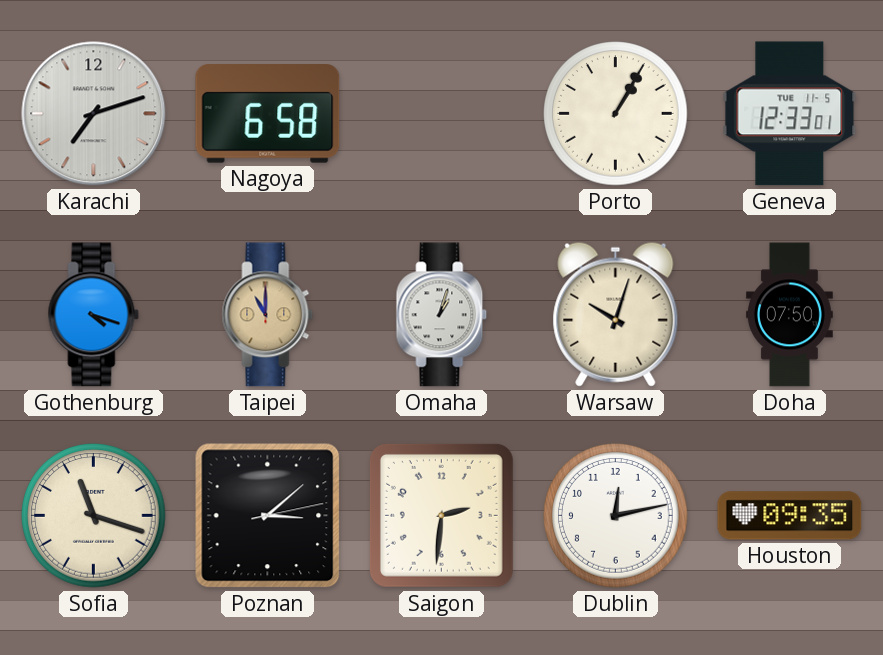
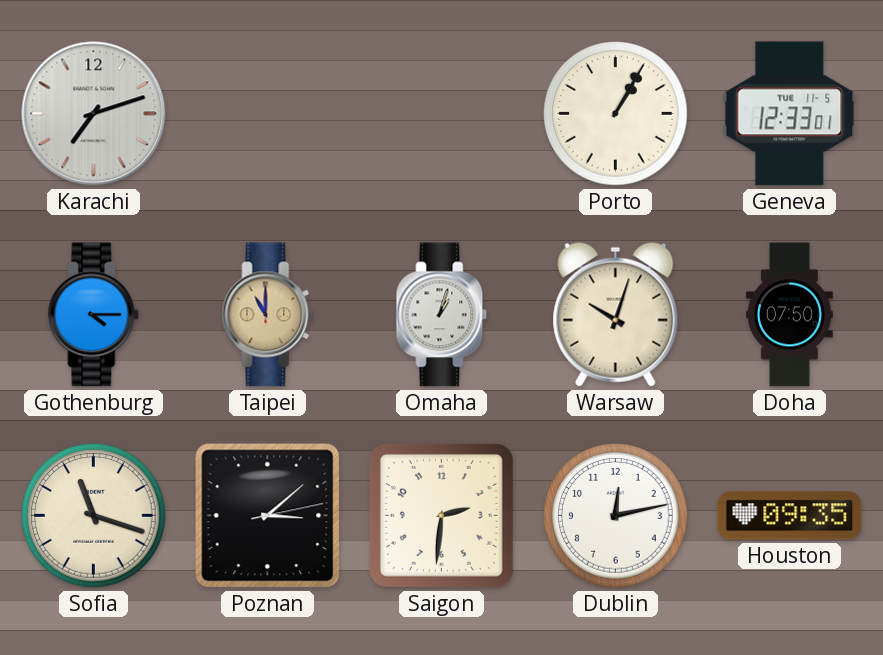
Nagoya: 6:58 -> none
Gothenburg: 4:18 -> 4:15
